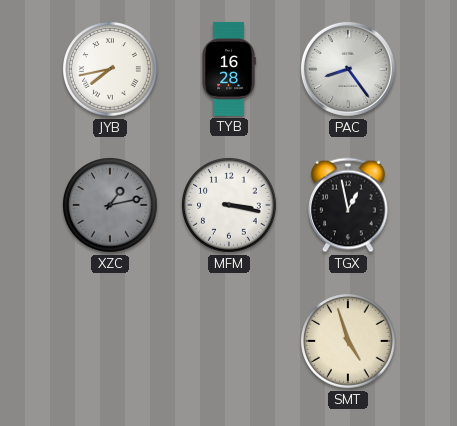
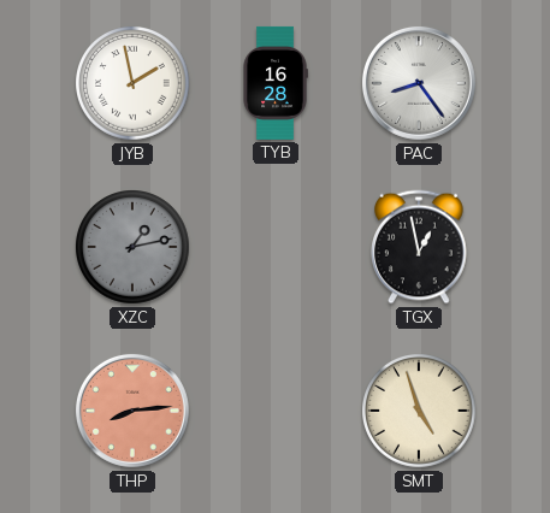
JYB: 7:43 -> 1:58
MFM: 3:17 -> none
THP: none -> 8:14
